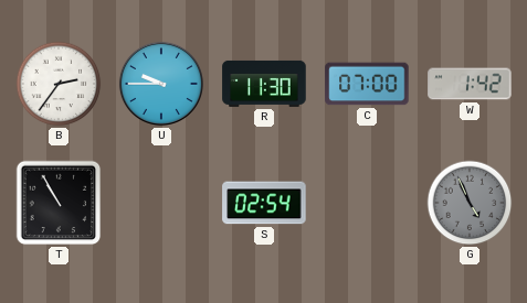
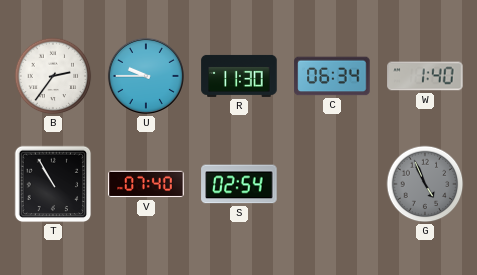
C: 07:00 -> 06:34
W: 1:42 -> 1:40
V: none -> 07:40
